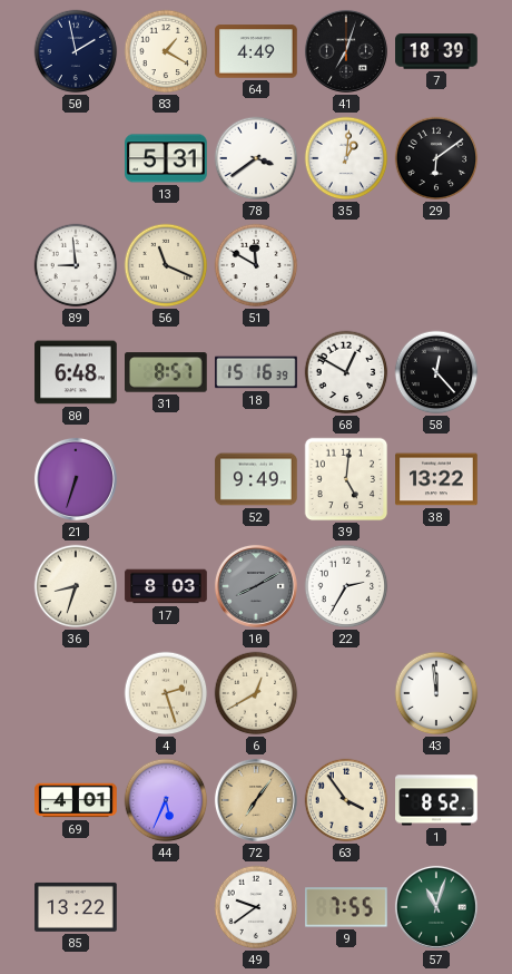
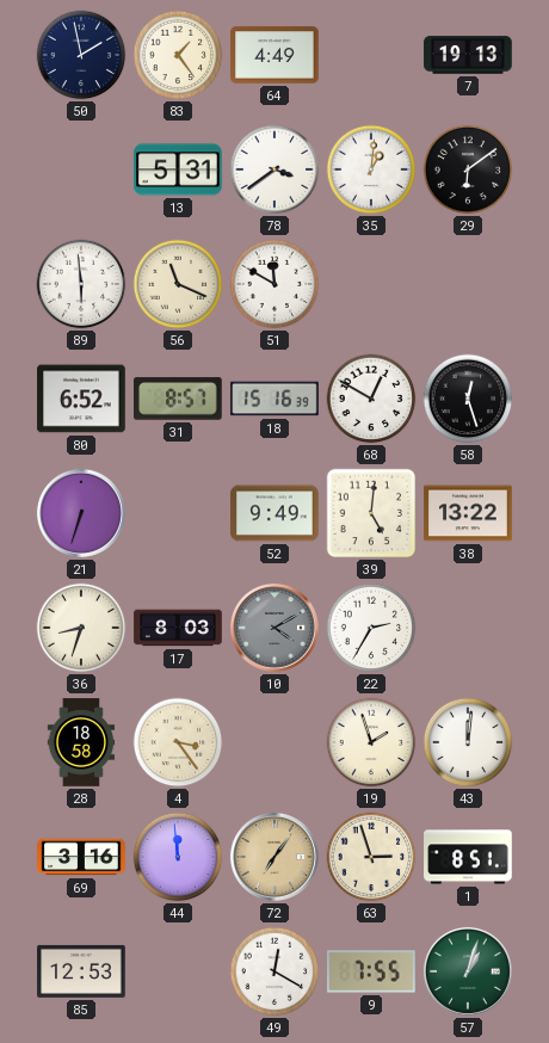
83: 1:20 -> 1:24
41: 7:03 -> none
7: 18:39 -> 19:13
89: 8:59 -> 5:59
80: 6:48 -> 6:52
58: 12:23 -> 12:27
10: 8:10 -> 4:10
28: none -> 18:58
4: 2:27 -> 3:24
6: 12:40 -> none
19: none -> 1:57
43: 11:59 -> 12:01
69: 4:01 -> 3:16
44: 5:34 -> 11:59
63: 3:54 -> 2:57
1: 8:52 -> 8:51
85: 13:22 -> 12:53
49: 9:39 -> 12:20
57: 11:03 -> 1:03
